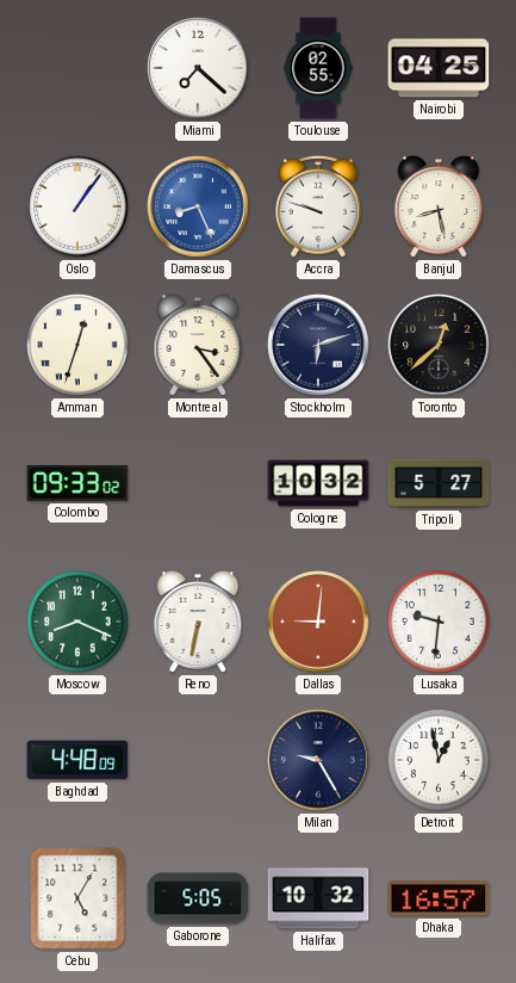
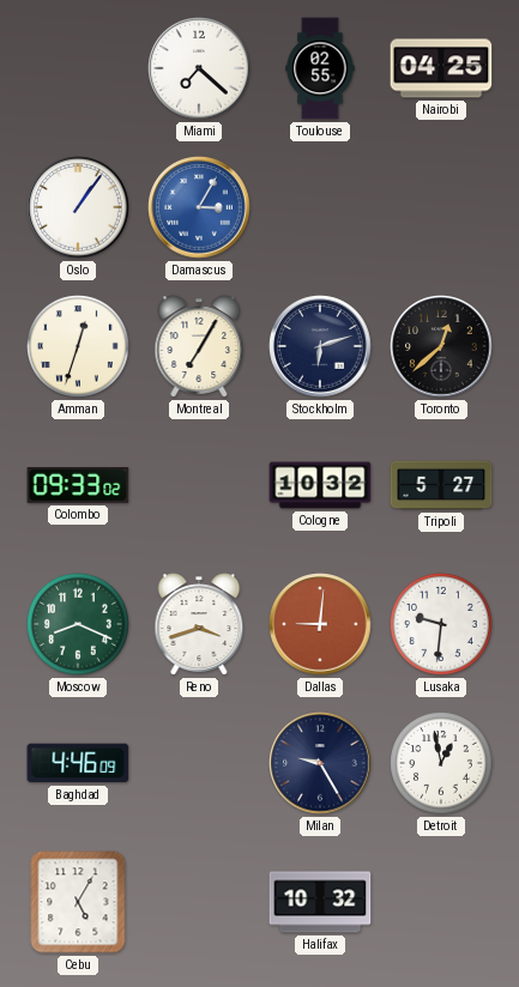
Damascus: 8:26 -> 3:05
Accra: 9:48 -> none
Banjul: 8:28 -> none
Montreal: 3:24 -> 7:05
Reno: 6:32 -> 3:42
Baghdad: 4:48 -> 4:46
Gaborone: 5:05 -> none
Dhaka: 16:57 -> none
